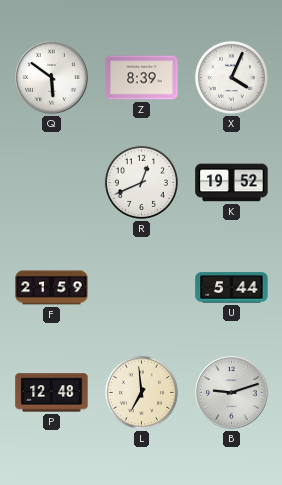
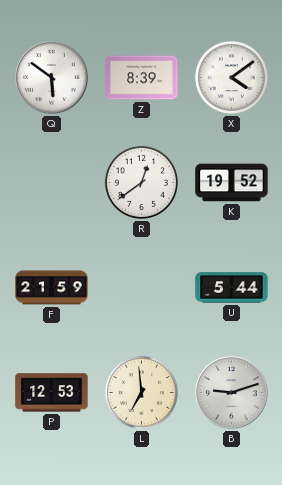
X: 4:04 -> 4:09
R: 12:41 -> 12:39
P: 12:48 -> 12:53
